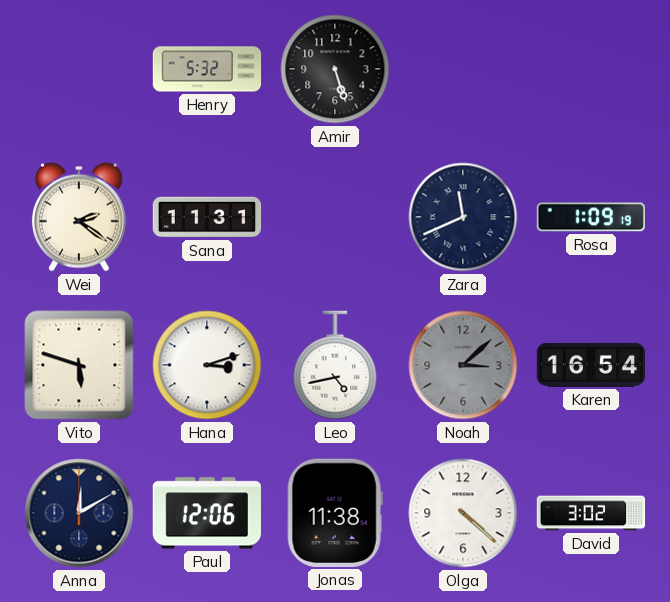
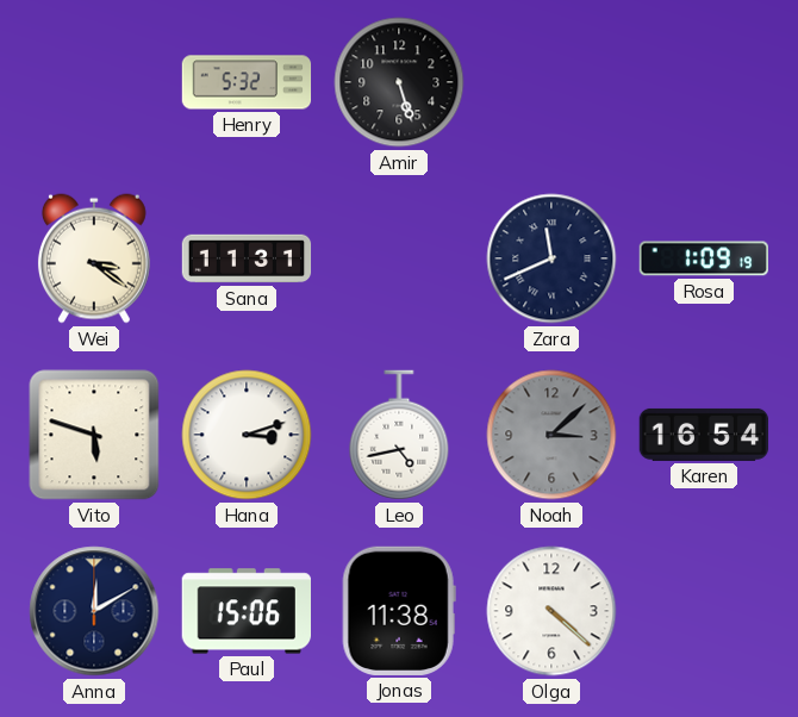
Wei: 2:21 -> 3:21
Paul: 12:06 -> 15:06
David: 3:02 -> none
